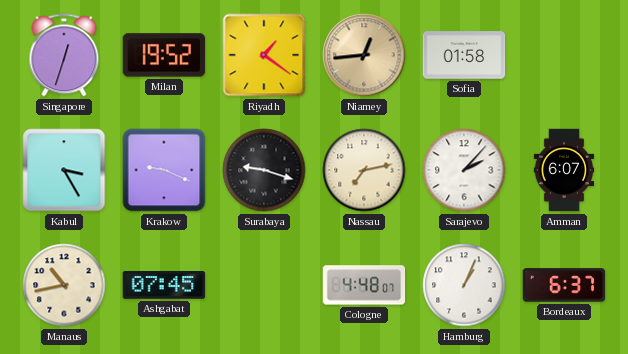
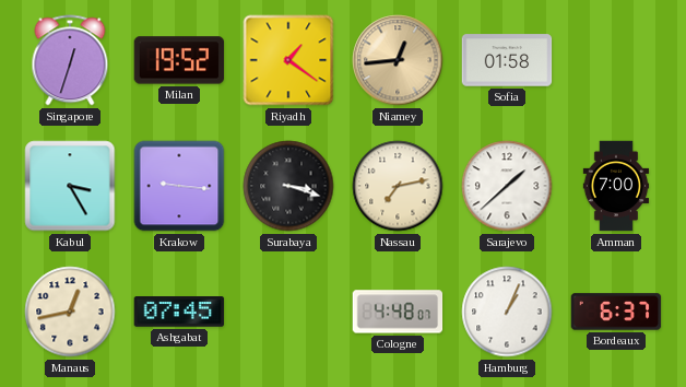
Krakow: 9:19 -> 9:16
Surabaya: 9:18 -> 3:18
Sarajevo: 2:07 -> 1:38
Amman: 6:07 -> 7:00
Manaus: 10:43 -> 12:43
